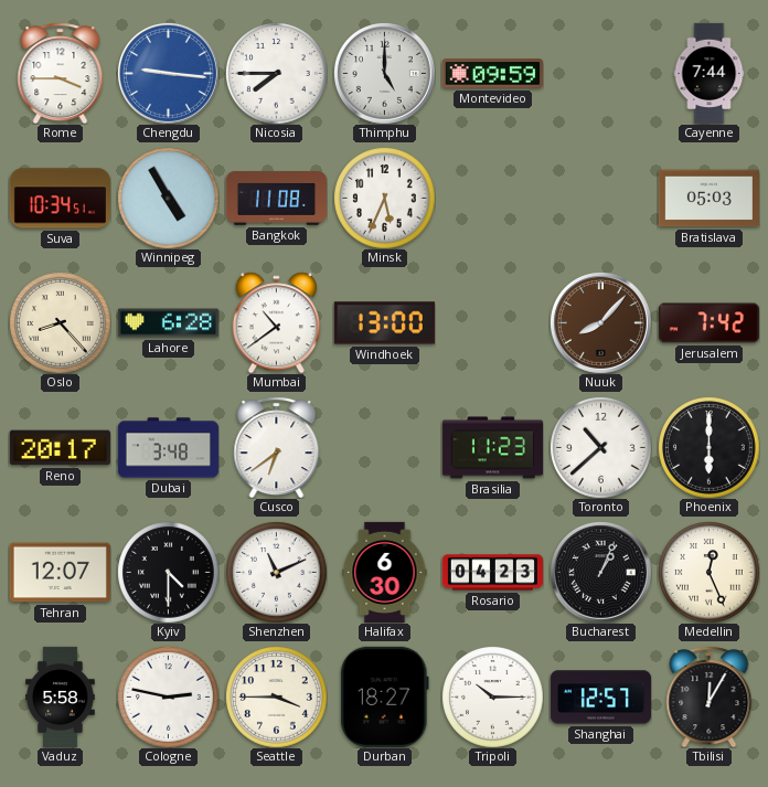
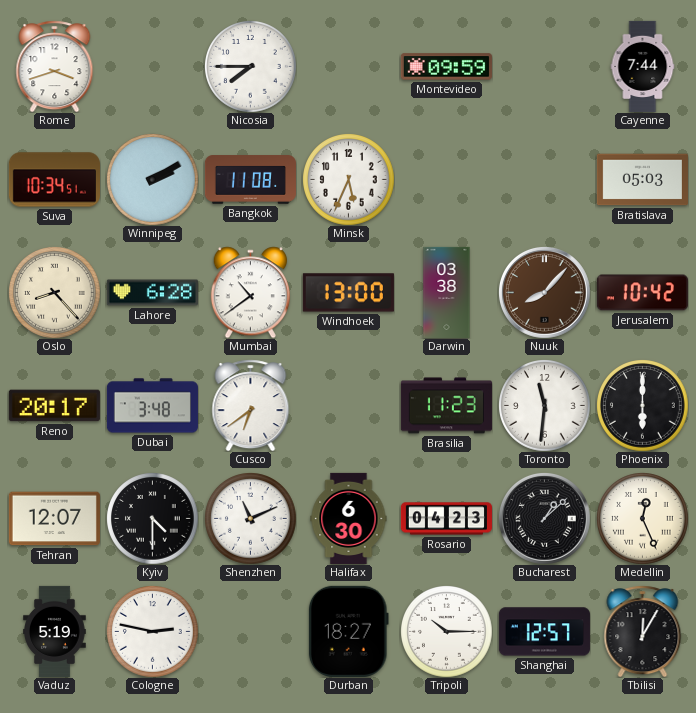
Rome: 3:45 -> 3:42
Chengdu: 9:16 -> none
Thimphu: 5:00 -> none
Winnipeg: 4:55 -> 2:10
Darwin: none -> 03:38
Jerusalem: 7:42 -> 10:42
Toronto: 10:38 -> 11:31
Bucharest: 1:04 -> 1:08
Vaduz: 5:58 -> 5:19
Seattle: 3:45 -> none
